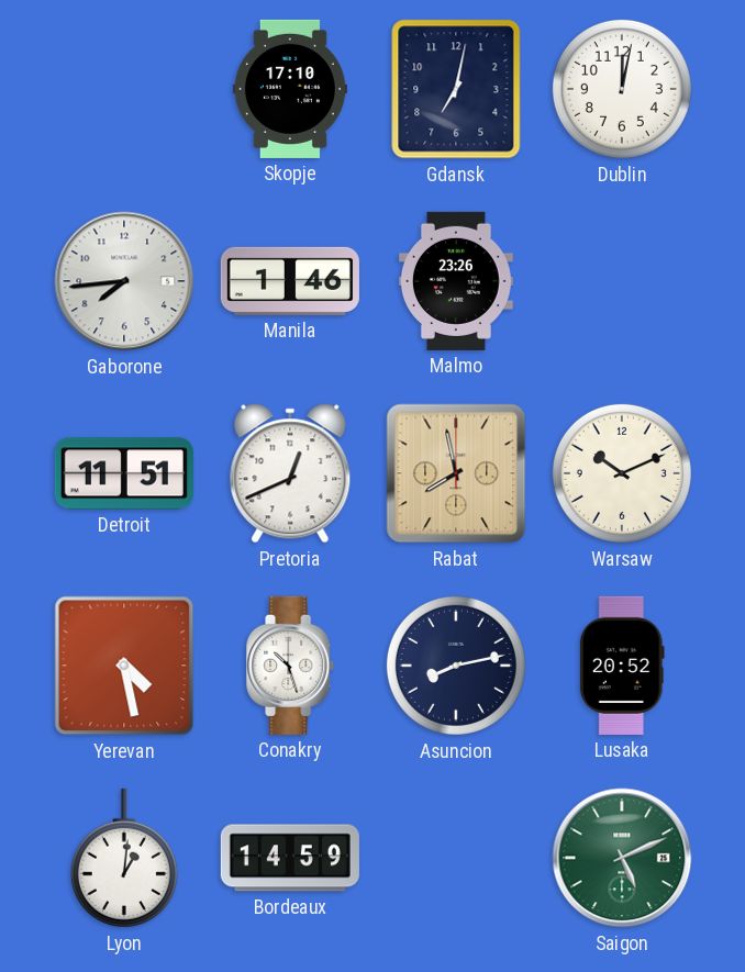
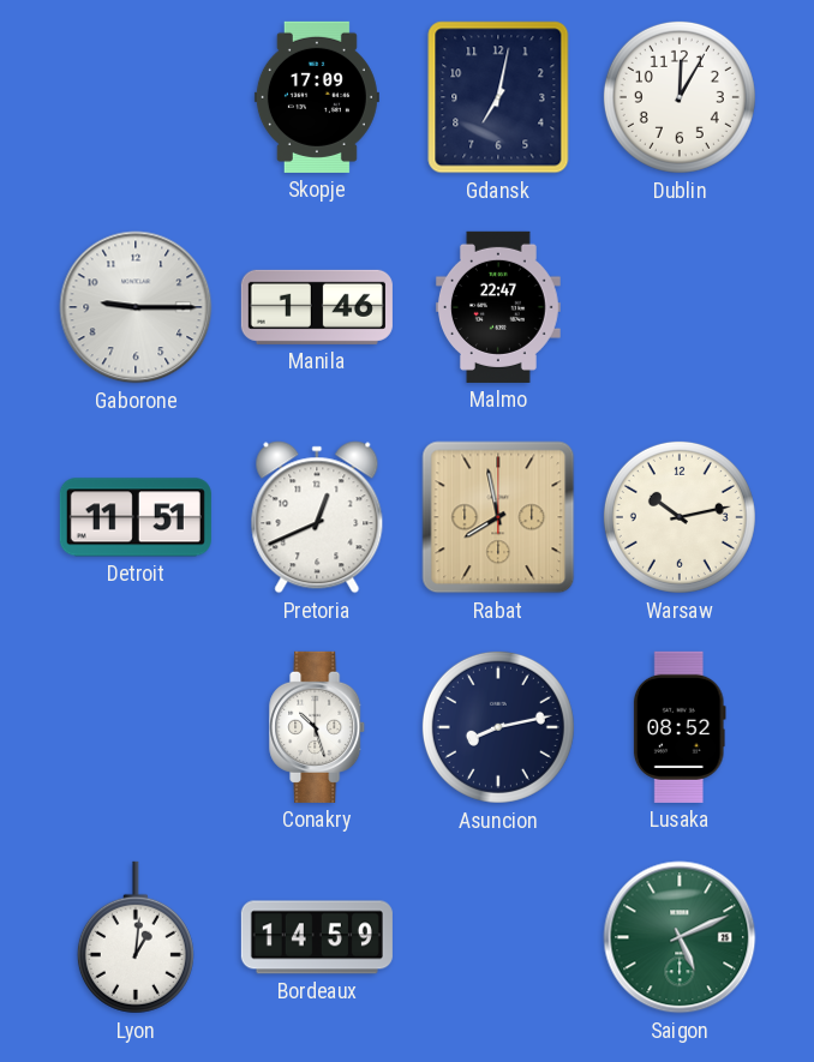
Skopje: 17:10 -> 17:09
Dublin: 12:02 -> 12:05
Gaborone: 7:44 -> 9:15
Malmo: 23:26 -> 22:47
Warsaw: 10:11 -> 10:13
Yerevan: 4:28 -> none
Lusaka: 20:52 -> 08:52
